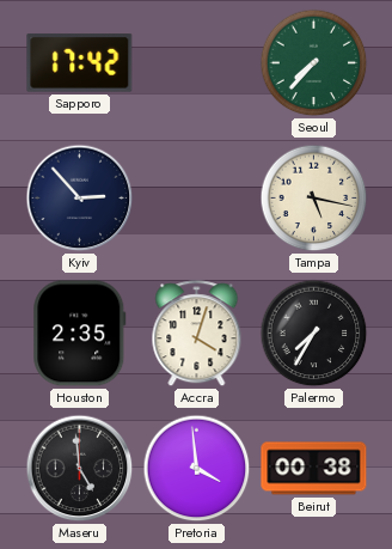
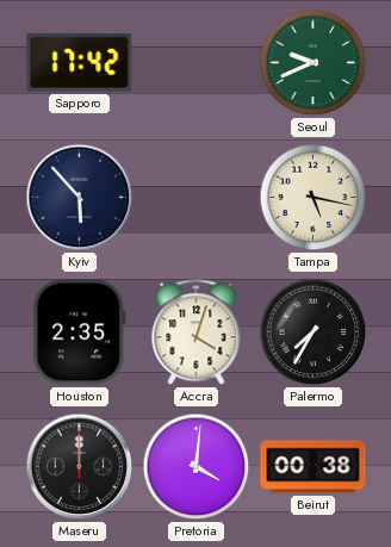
Seoul: 7:37 -> 9:41
Kyiv: 2:53 -> 5:53
Maseru: 4:59 -> 12:00
Pretoria: 3:59 -> 4:01
